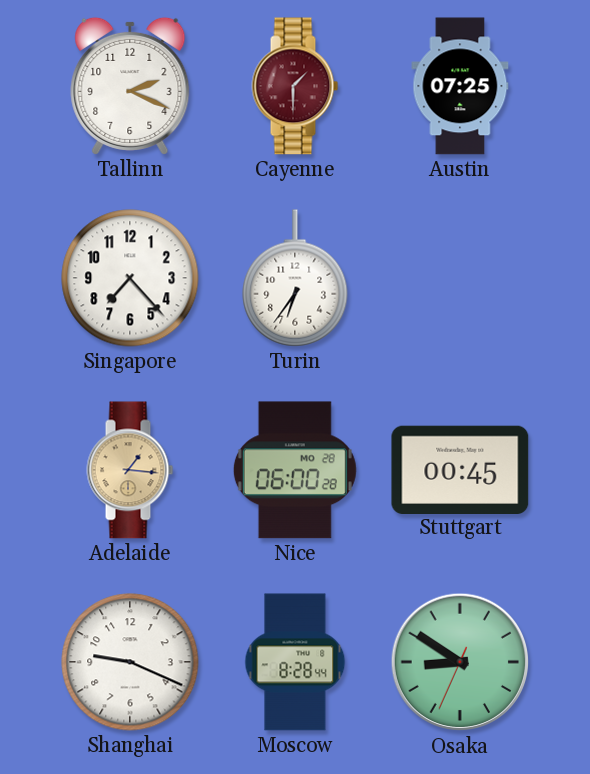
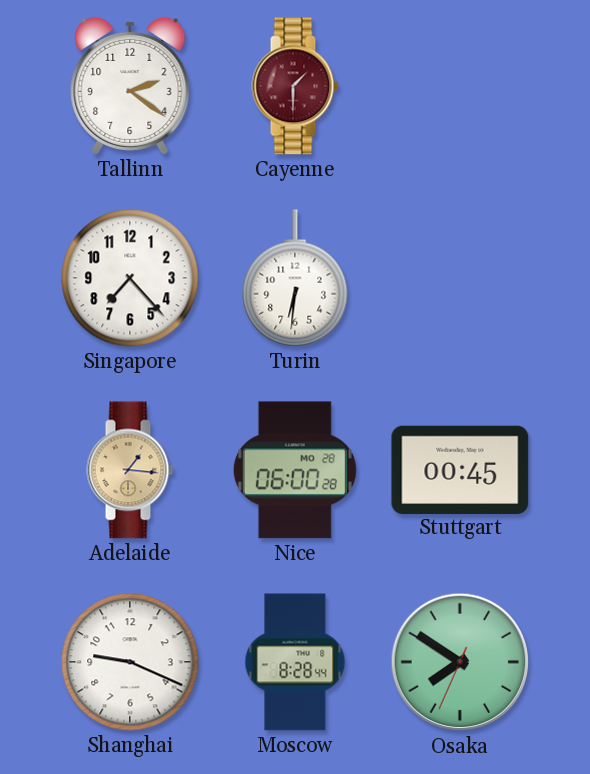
Tallinn: 2:19 -> 2:21
Austin: 07:25 -> none
Turin: 6:36 -> 6:31
Osaka: 8:50 -> 7:50
